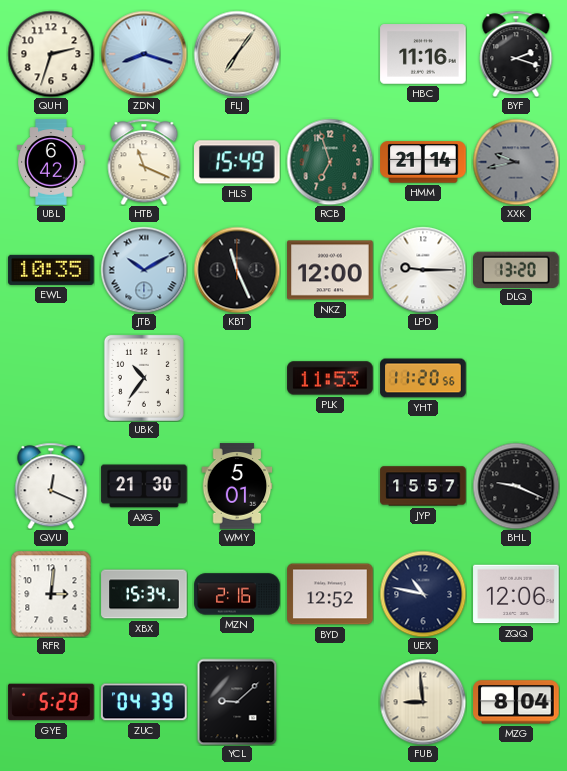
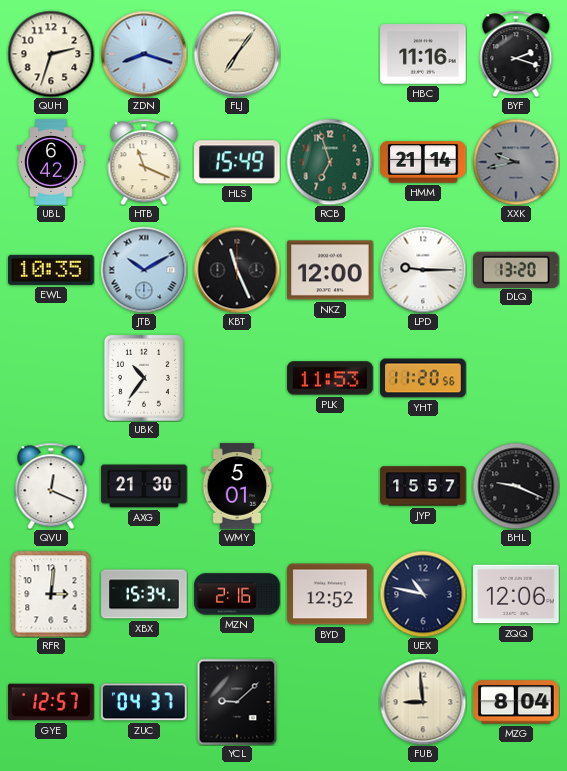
GYE: 5:29 -> 12:57
ZUC: 04:39 -> 04:37
